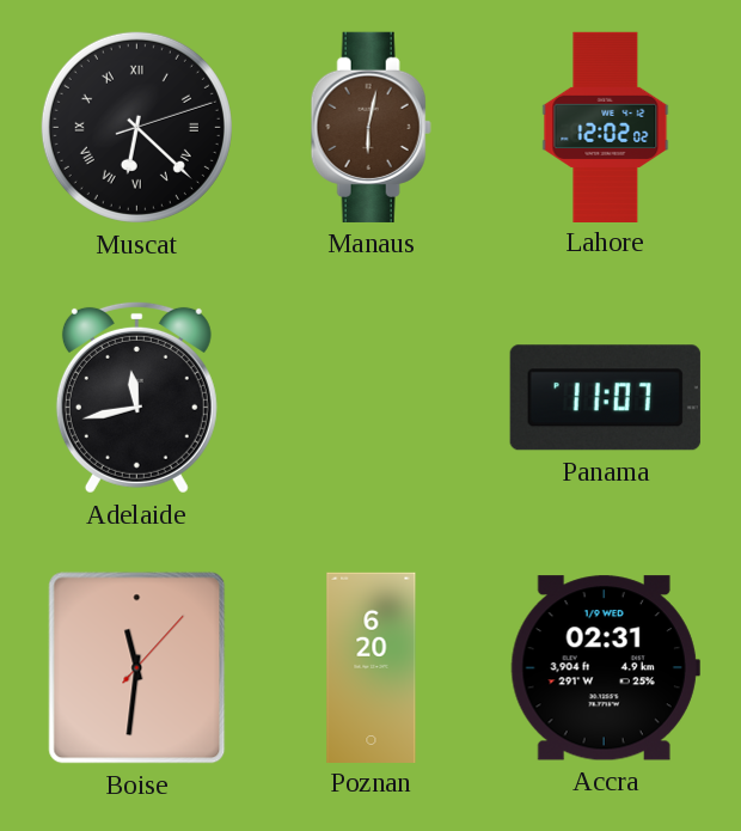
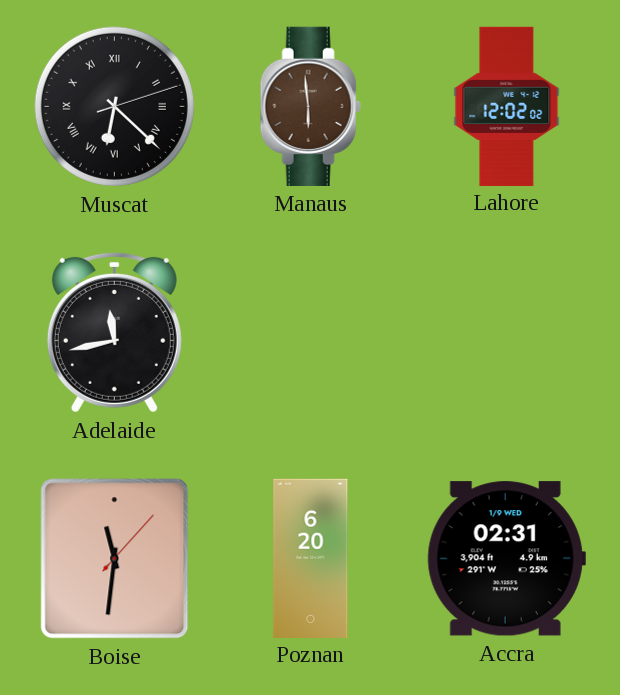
Manaus: 6:02 -> 5:59
Panama: 11:07 -> none
